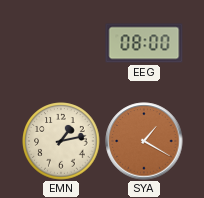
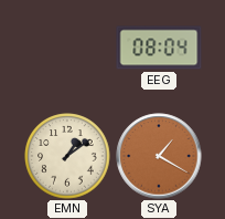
EEG: 08:00 -> 08:04
EMN: 1:13 -> 1:09
